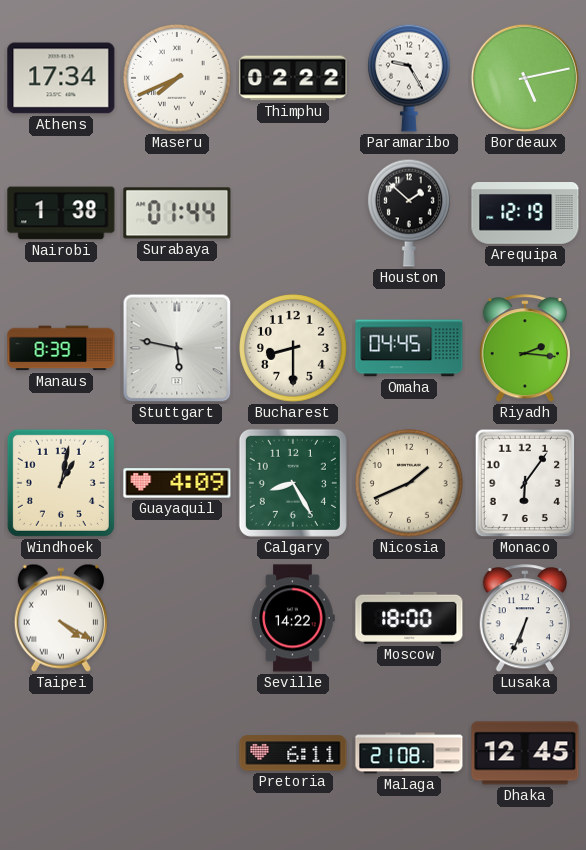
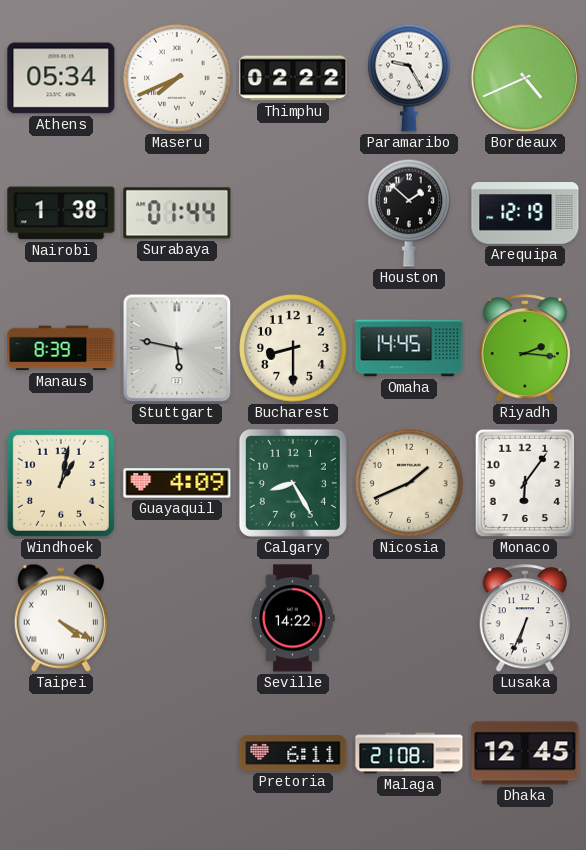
Athens: 17:34 -> 05:34
Bordeaux: 5:13 -> 4:41
Omaha: 04:45 -> 14:45
Moscow: 18:00 -> none
